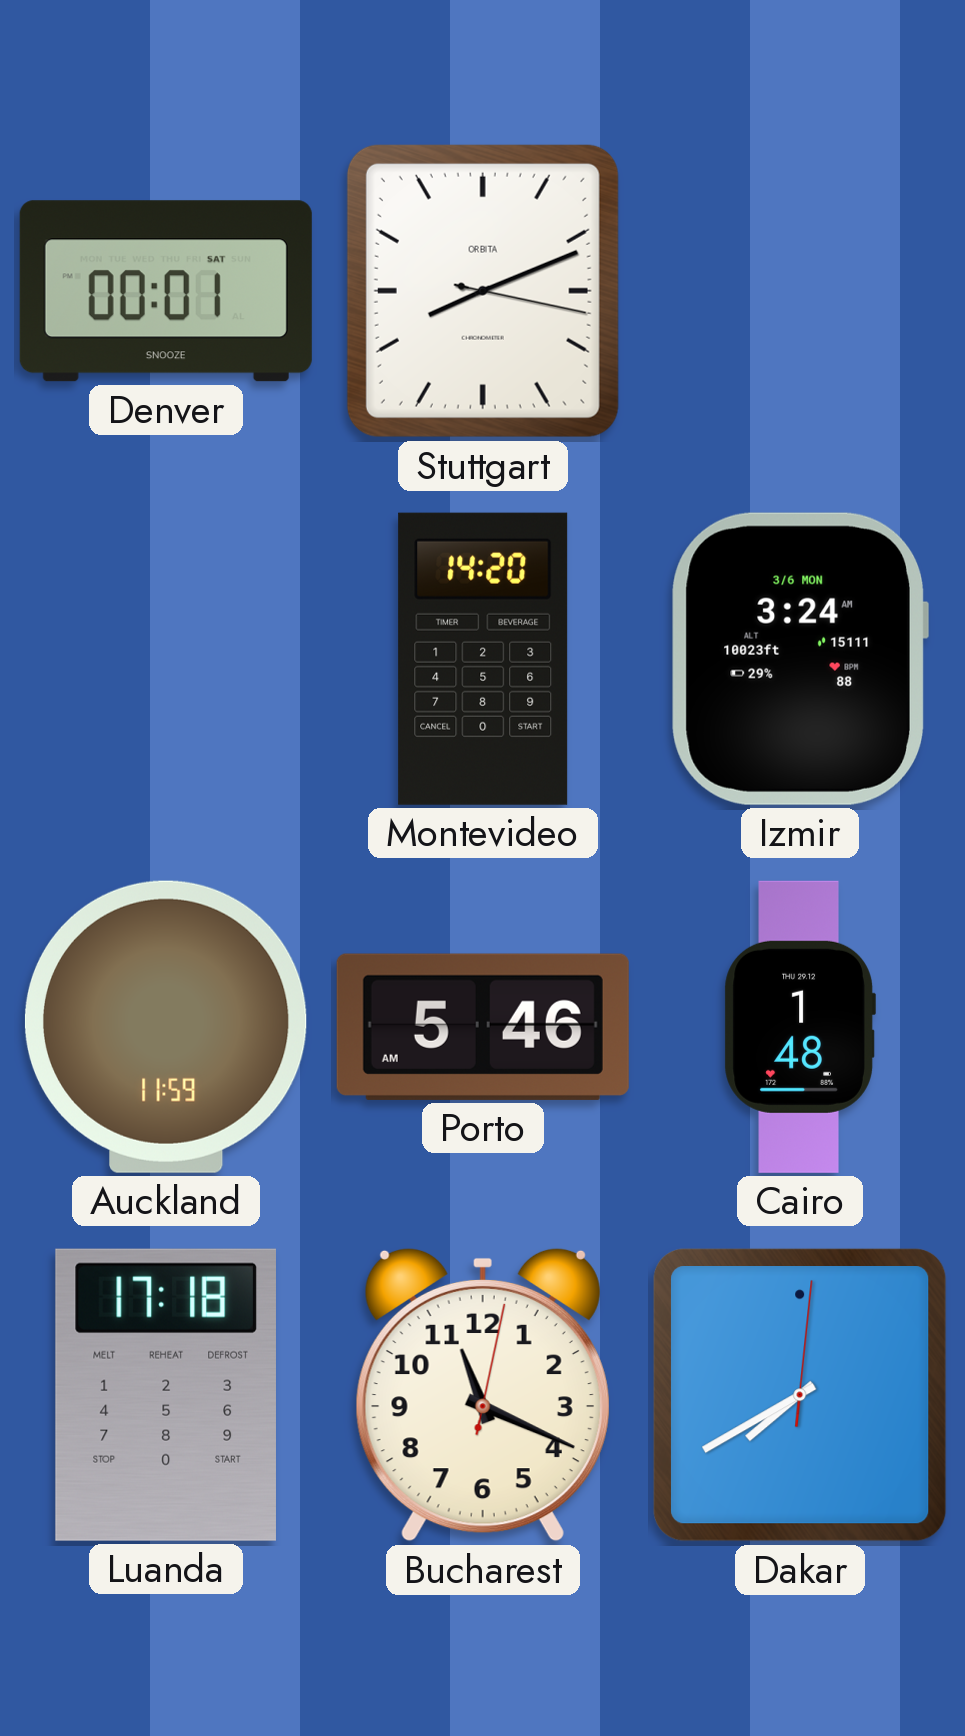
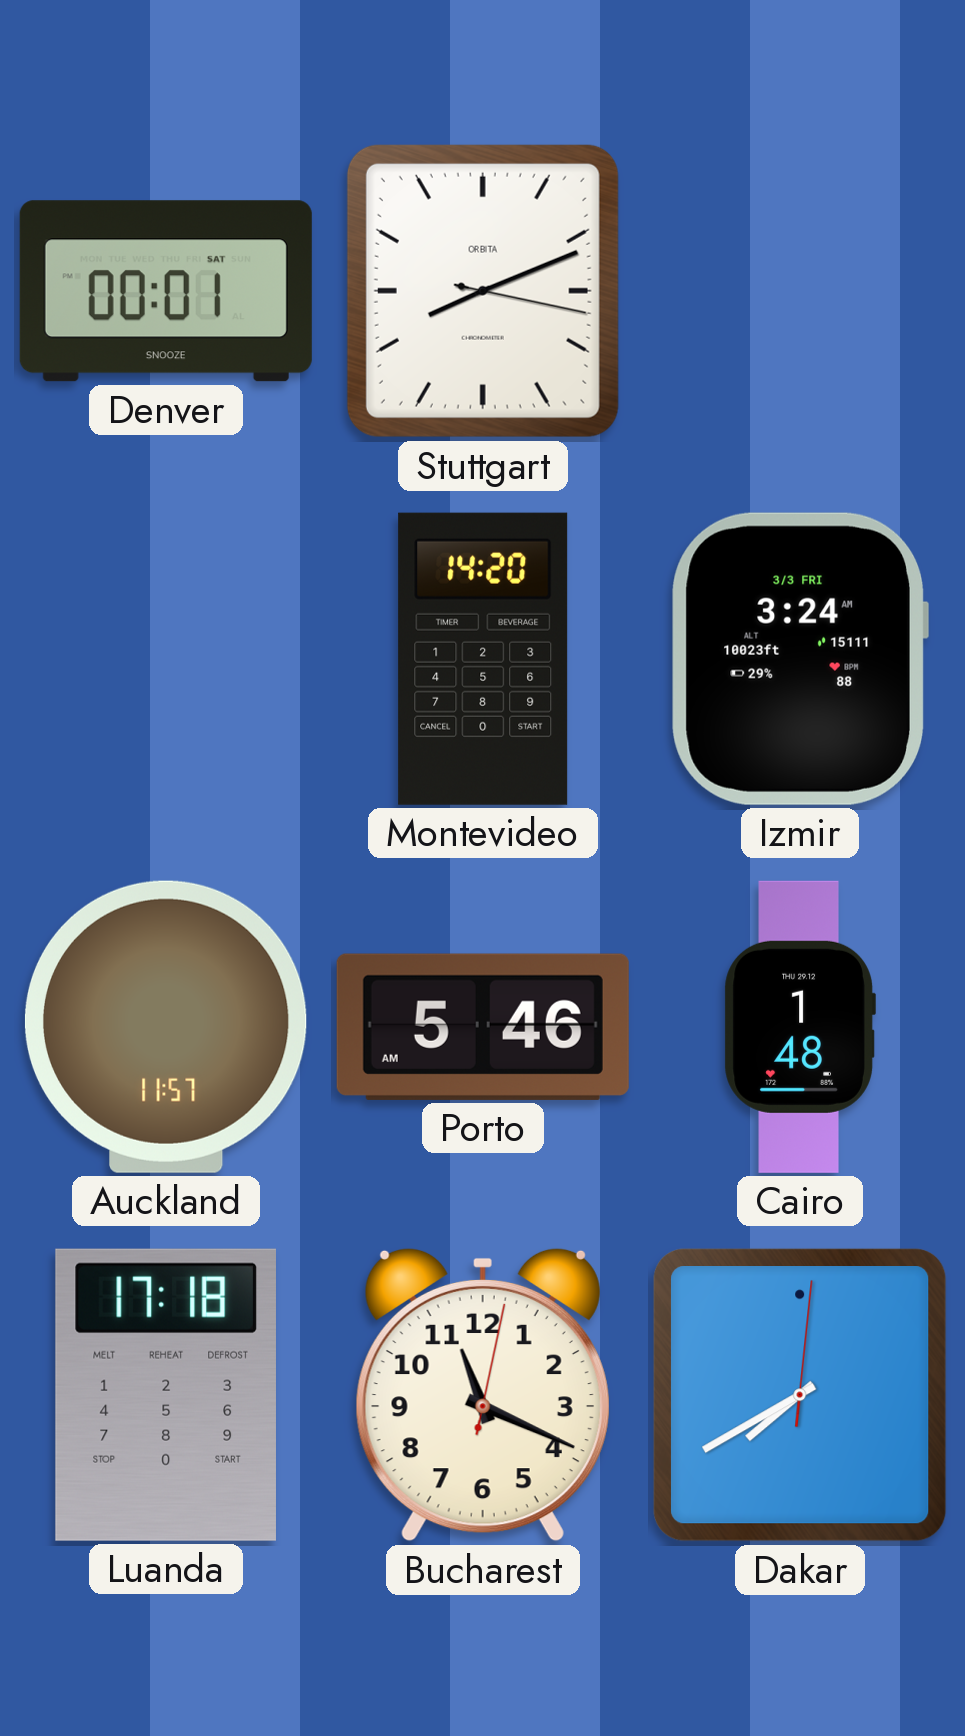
Izmir date: 3/6 MON -> 3/3 FRI
Auckland: 11:59 -> 11:57
